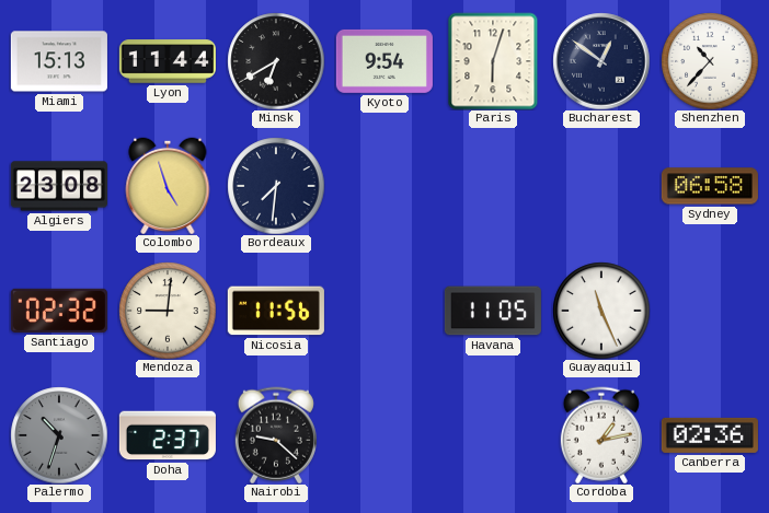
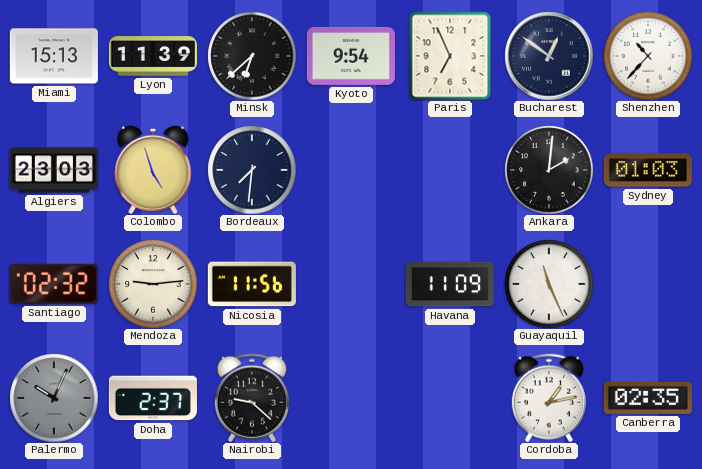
Lyon: 11:44 -> 11:39
Minsk: 6:40 -> 6:38
Paris: 6:03 -> 6:56
Algiers: 23:08 -> 23:03
Ankara: none -> 2:01
Sydney: 06:58 -> 01:03
Mendoza: 9:01 -> 9:14
Havana: 11:05 -> 11:09
Palermo: 10:33 -> 10:04
Canberra: 02:36 -> 02:35
